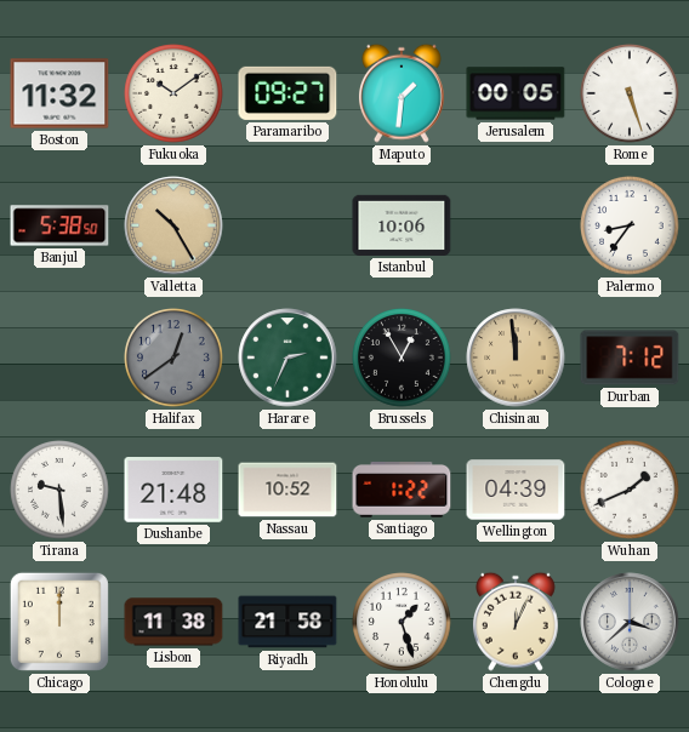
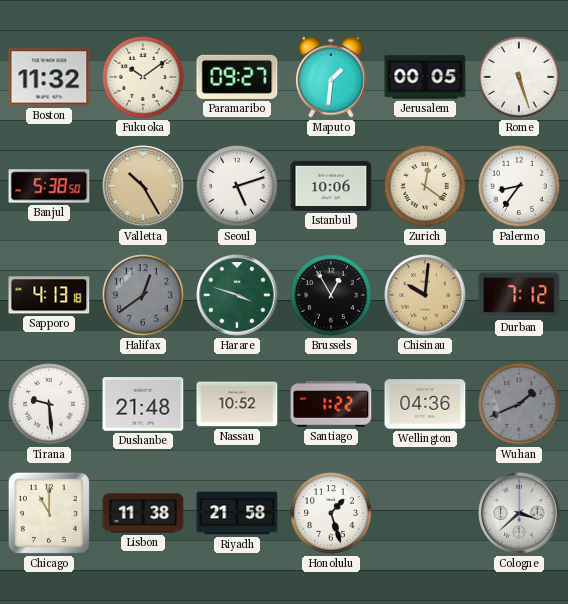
Seoul: none -> 5:12
Zurich: none -> 12:21
Sapporo: none -> 4:13
Harare: 2:34 -> 3:48
Chisinau: 11:59 -> 10:01
Wellington: 04:39 -> 04:36
Wuhan dial: white -> grey
Chicago: 12:00 -> 11:00
Chengdu: 12:04 -> none
